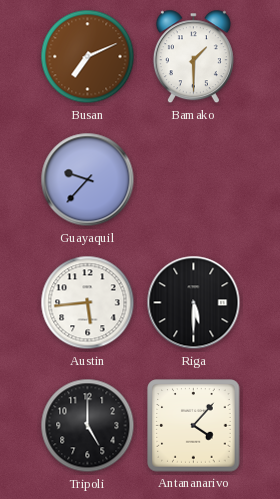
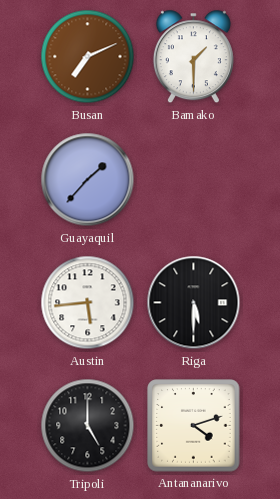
Guayaquil: 9:37 -> 1:37
Antananarivo: 4:07 -> 4:12
